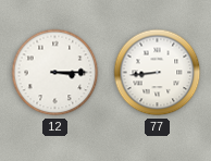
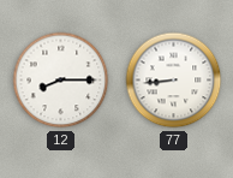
12: 3:15 -> 8:15
